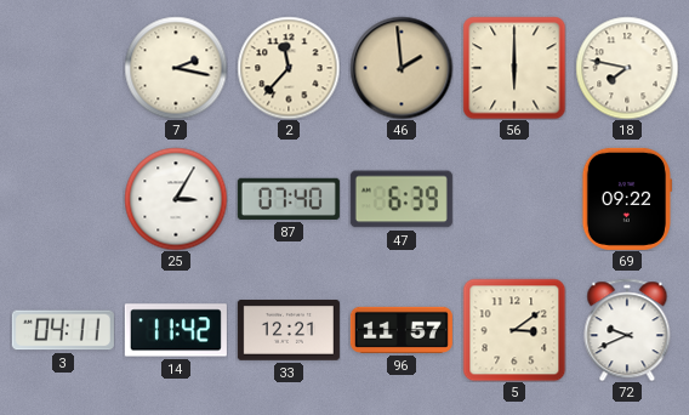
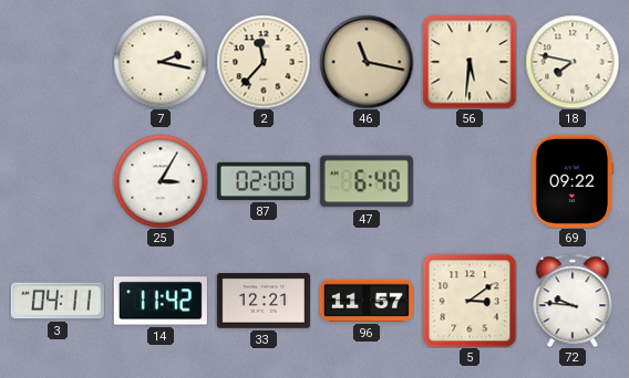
46: 1:59 -> 11:17
56: 6:00 -> 5:31
87: 07:40 -> 02:00
47: 6:39 -> 6:40
72: 9:41 -> 9:46
